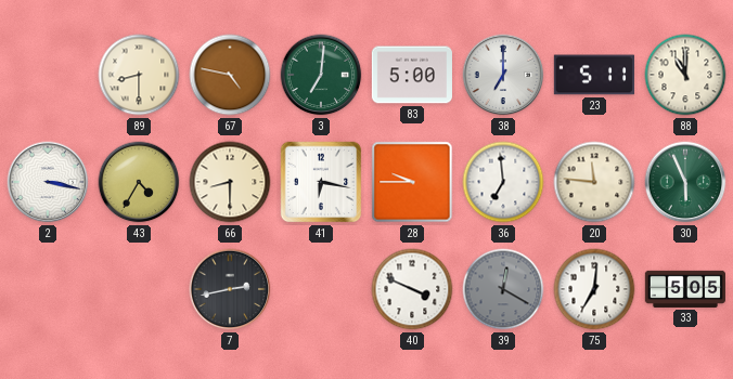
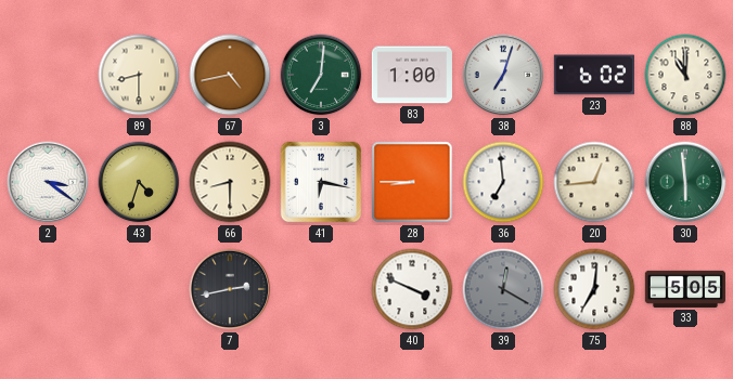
67: 4:47 -> 4:43
83: 5:00 -> 1:00
38: 7:00 -> 7:03
23: 5:11 -> 6:02
2: 3:17 -> 3:21
43: 4:35 -> 4:33
28: 9:45 -> 8:45
20: 11:46 -> 12:44
30: 5:56 -> 5:59
